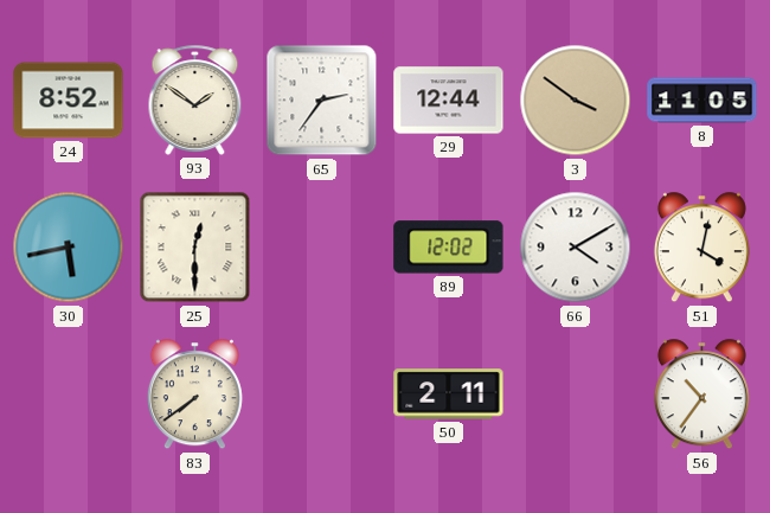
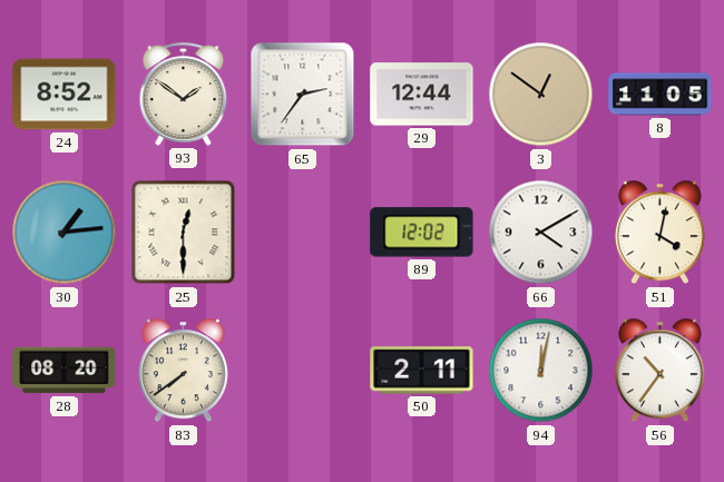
3: 3:51 -> 12:51
30: 5:43 -> 1:14
28: none -> 08:20
94: none -> 12:02
